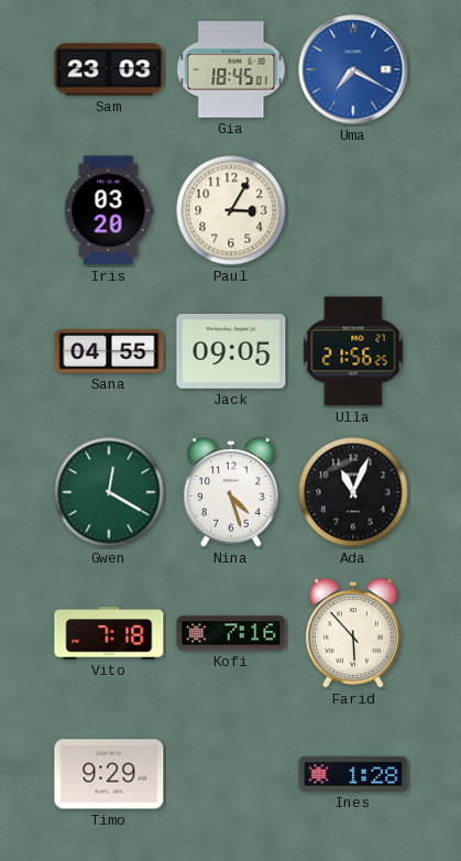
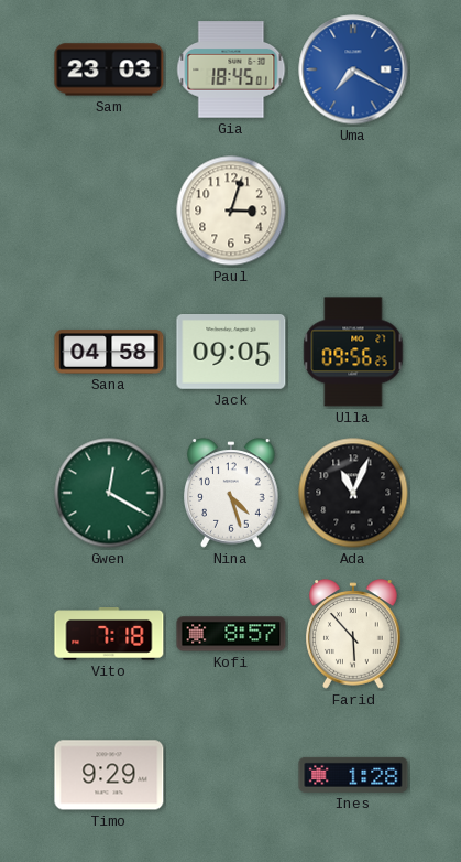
Iris: 03:20 -> none
Paul: 3:05 -> 3:03
Sana: 04:55 -> 04:58
Ulla: 21:56 -> 09:56
Kofi: 7:16 -> 8:57
